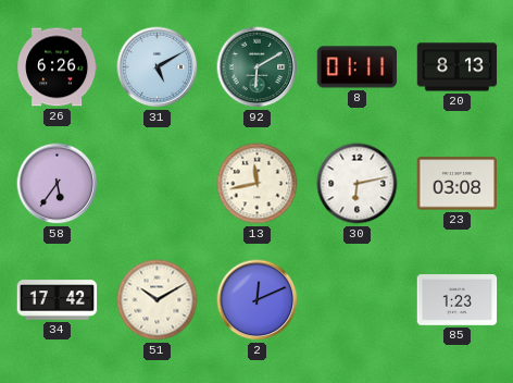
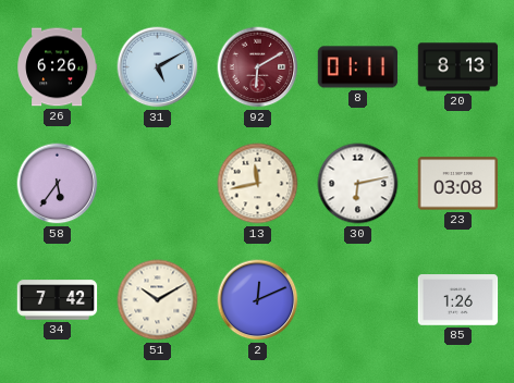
92 dial: green -> burgundy
34: 17:42 -> 7:42
85: 1:23 -> 1:26
